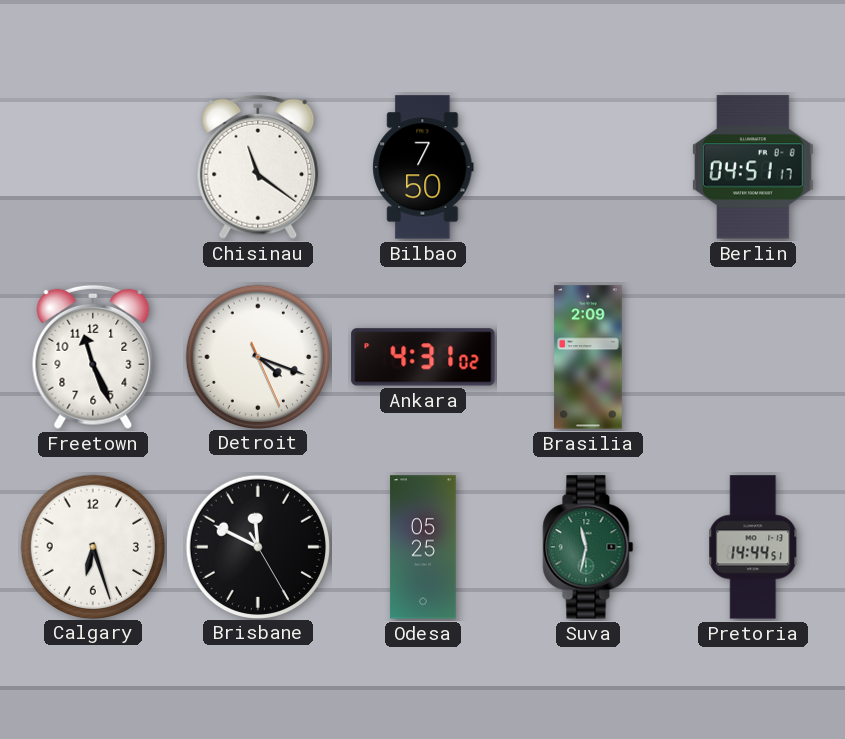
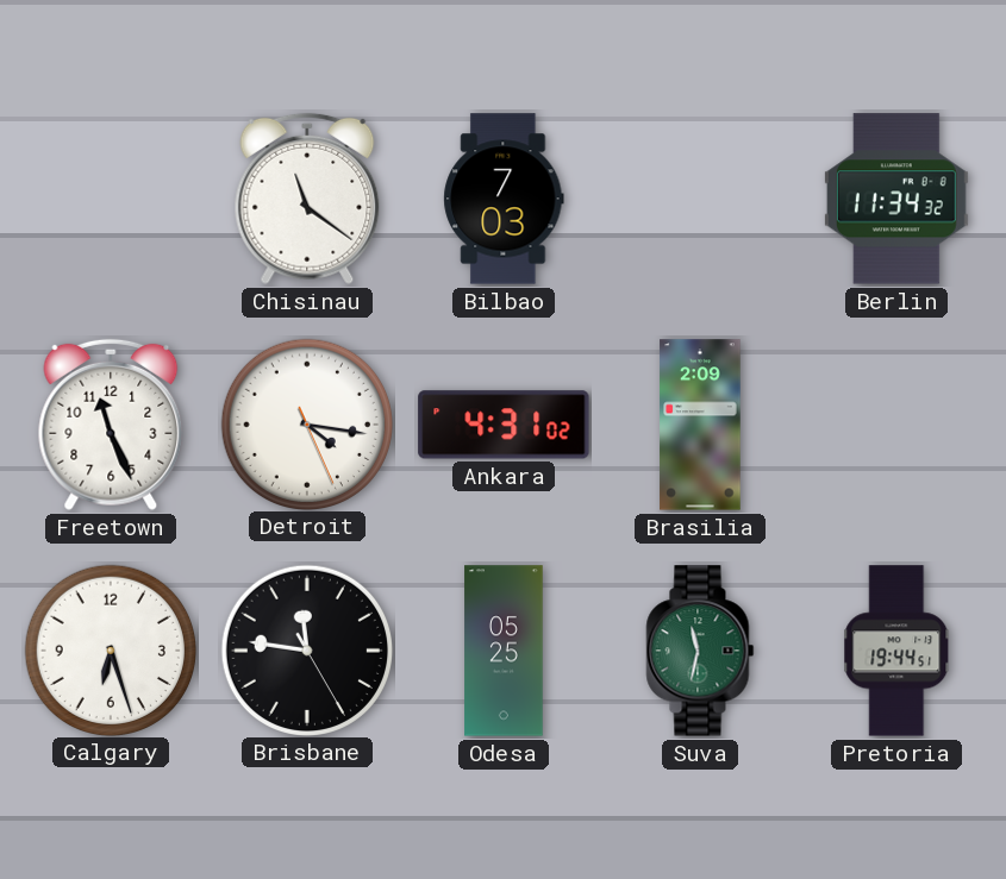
Bilbao: 7:50 -> 7:03
Berlin: 04:51 -> 11:34
Detroit: 4:18 -> 4:16
Brisbane: 11:49 -> 11:46
Pretoria: 14:44 -> 19:44
